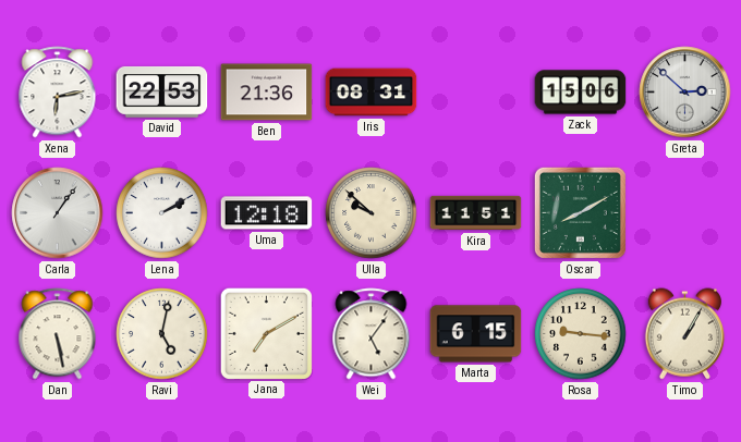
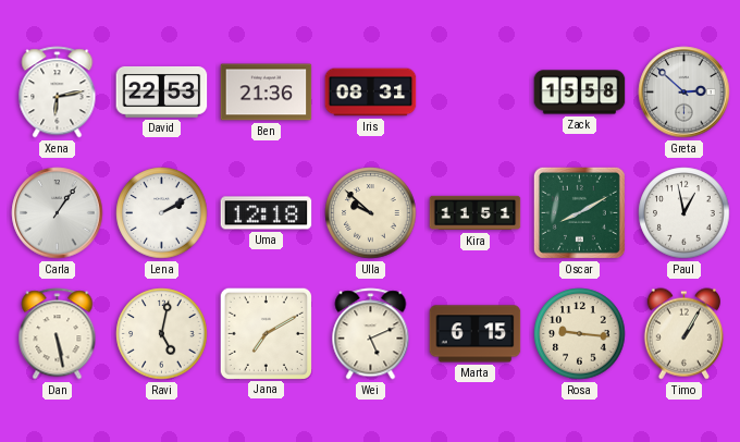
Zack: 15:06 -> 15:58
Paul: none -> 12:58
Wei: 5:06 -> 5:11
